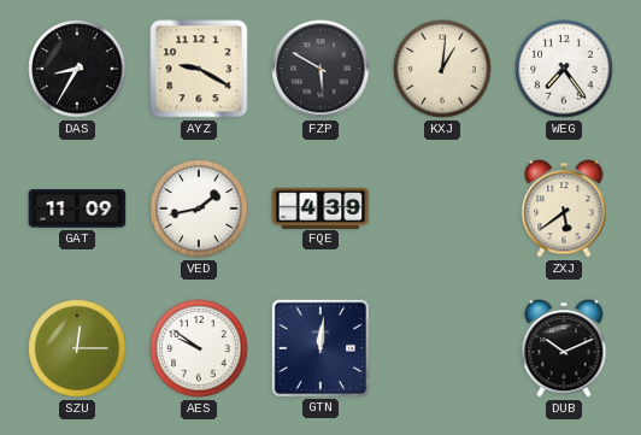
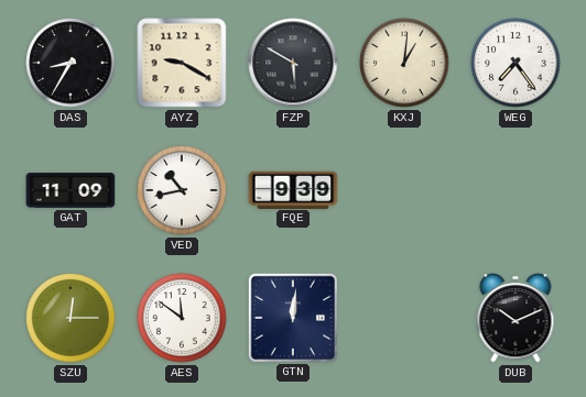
VED: 1:43 -> 10:43
FQE: 4:39 -> 9:39
ZXJ: 5:39 -> none
AES: 9:51 -> 11:51
